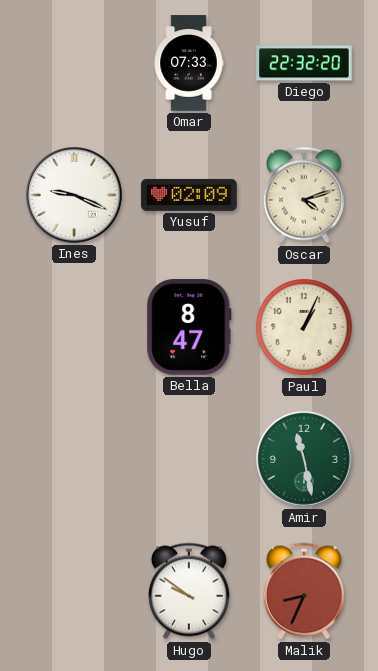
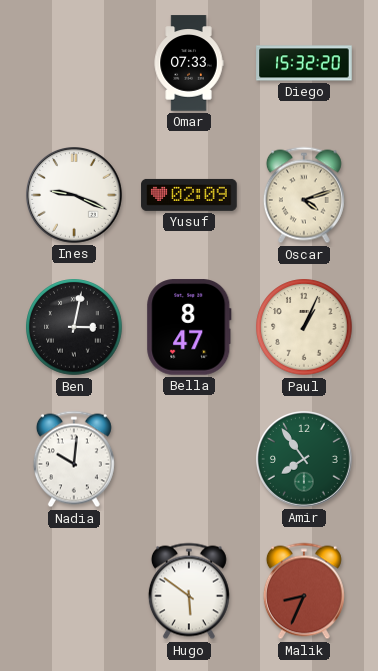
Diego: 22:32 -> 15:32
Ben: none -> 3:02
Nadia: none -> 10:01
Amir: 11:28 -> 7:54
Hugo: 9:51 -> 5:51
